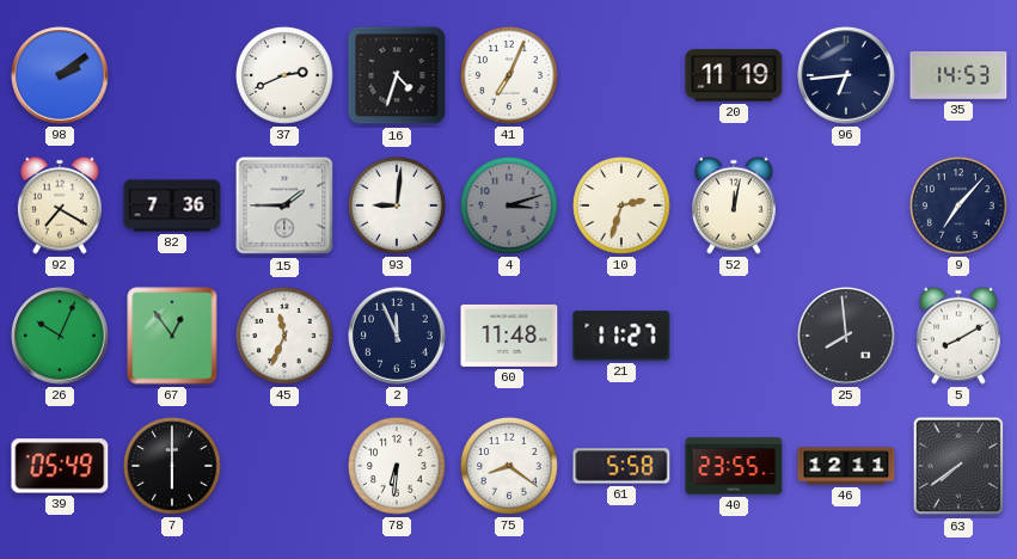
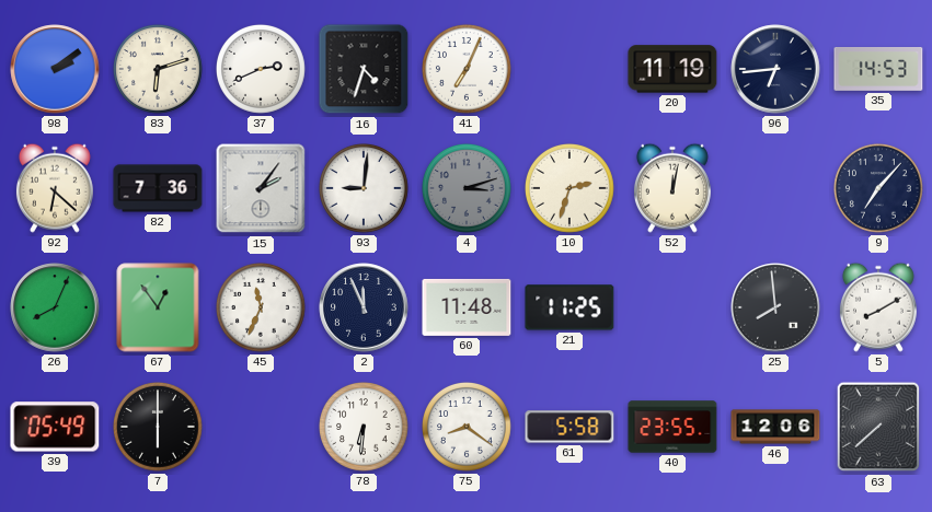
83: none -> 6:12
92: 7:20 -> 6:22
15: 1:45 -> 2:06
26: 10:04 -> 8:04
21: 11:27 -> 11:25
46: 12:11 -> 12:06
63: 7:39 -> 7:38
